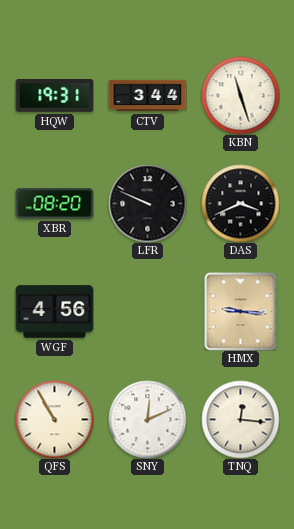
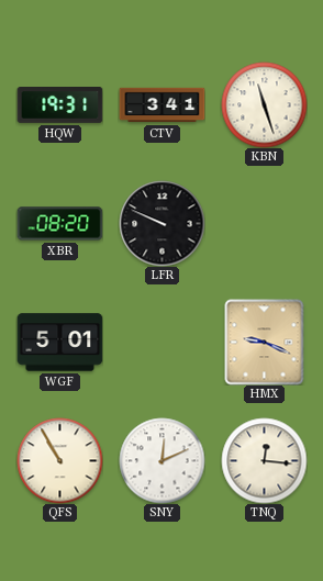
CTV: 3:44 -> 3:41
DAS: 3:41 -> none
WGF: 4:56 -> 5:01
HMX: 9:16 -> 9:19
